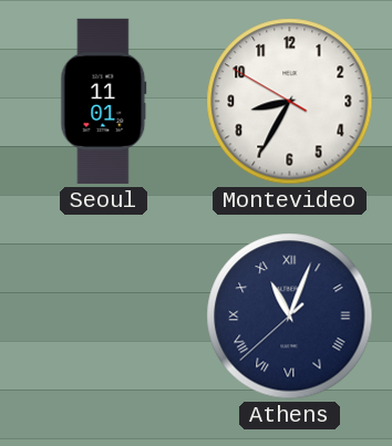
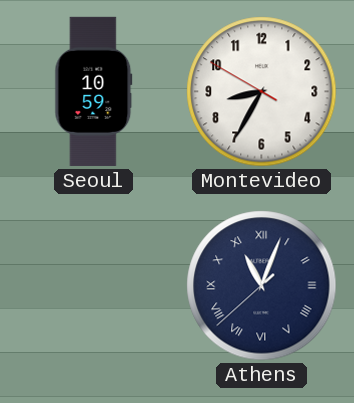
Seoul: 11:01 -> 10:59
